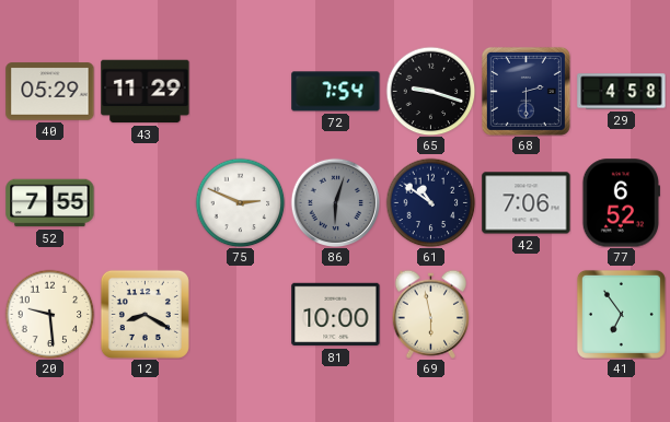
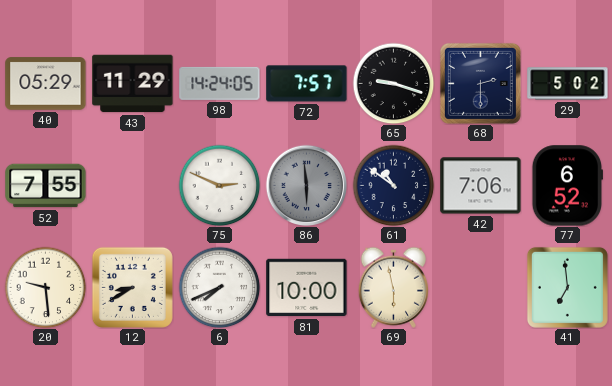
98: none -> 14:24
72: 7:54 -> 7:57
29: 4:58 -> 5:02
86: 6:03 -> 5:59
12: 8:20 -> 8:40
6: none -> 7:41
41: 6:54 -> 6:59
